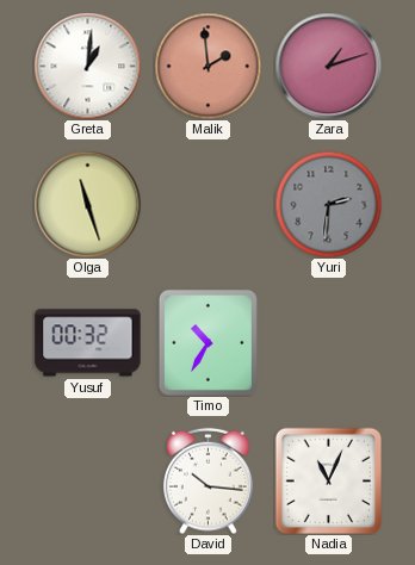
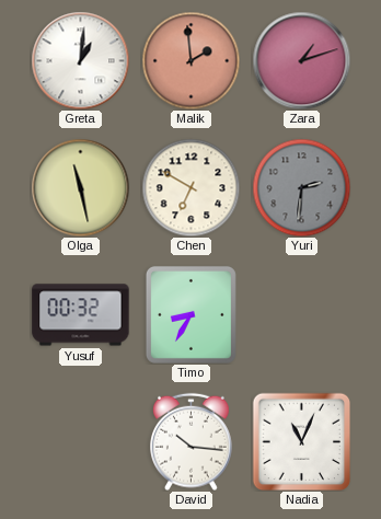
Olga: 11:27 -> 11:28
Chen: none -> 6:50
Timo: 10:35 -> 8:35
